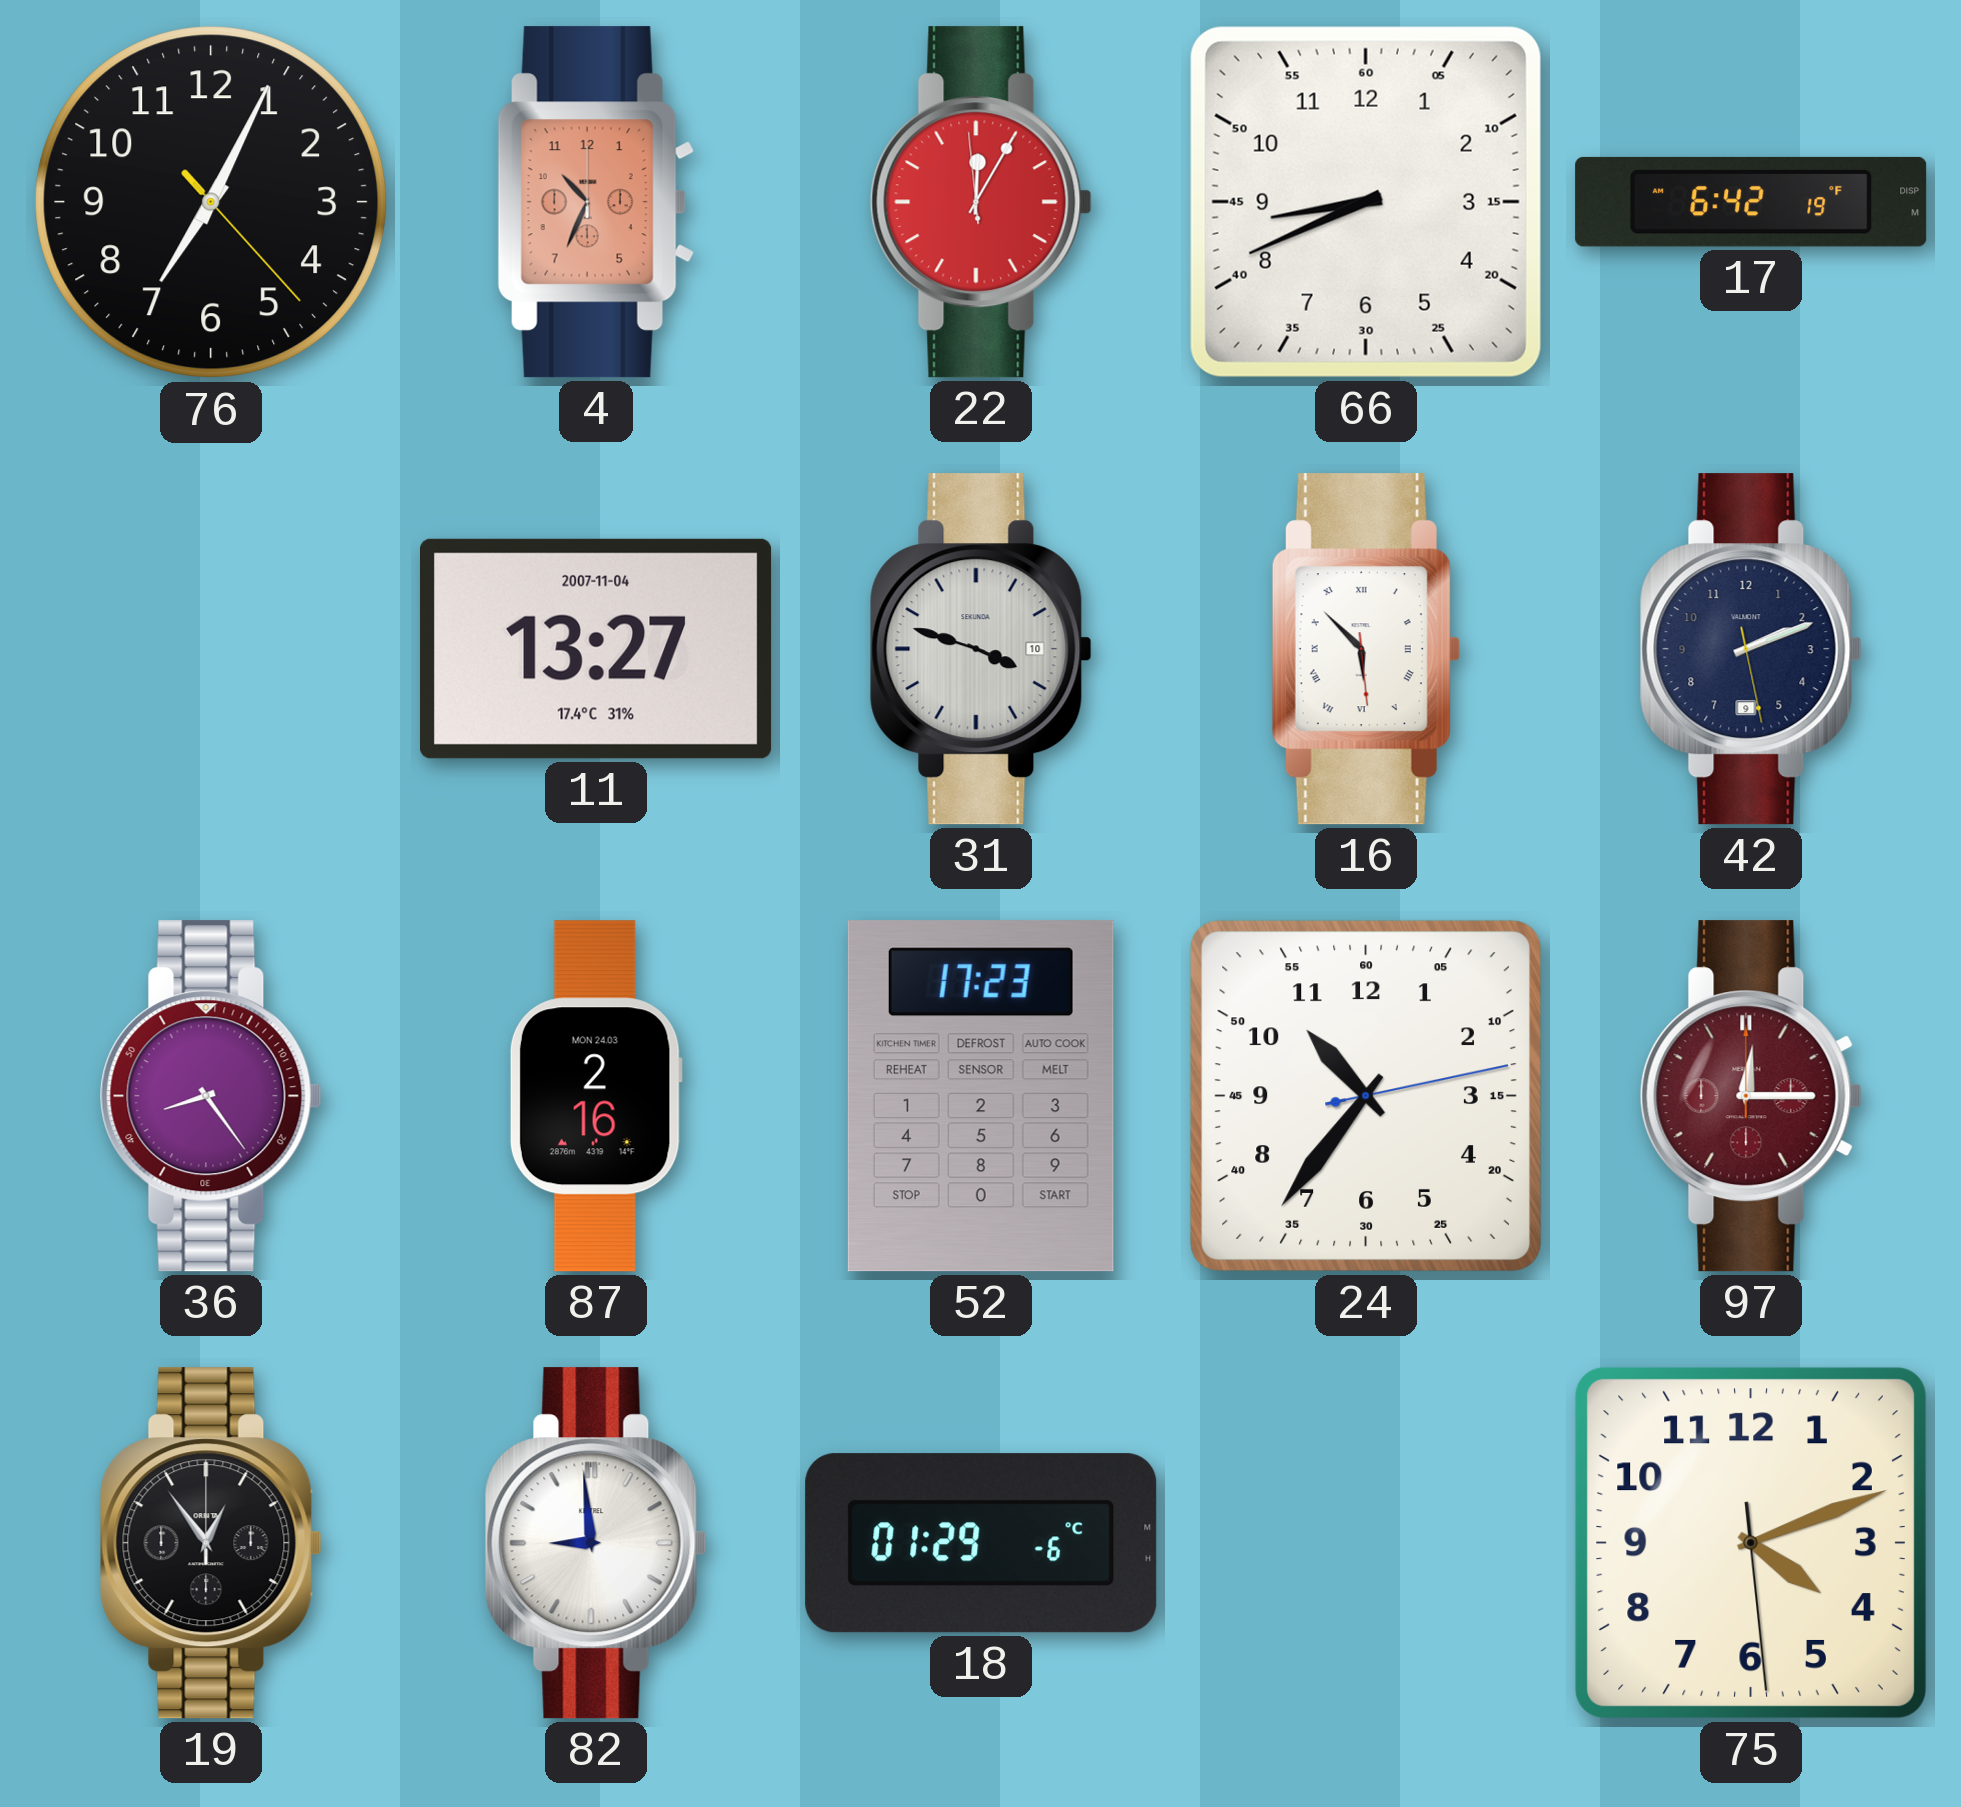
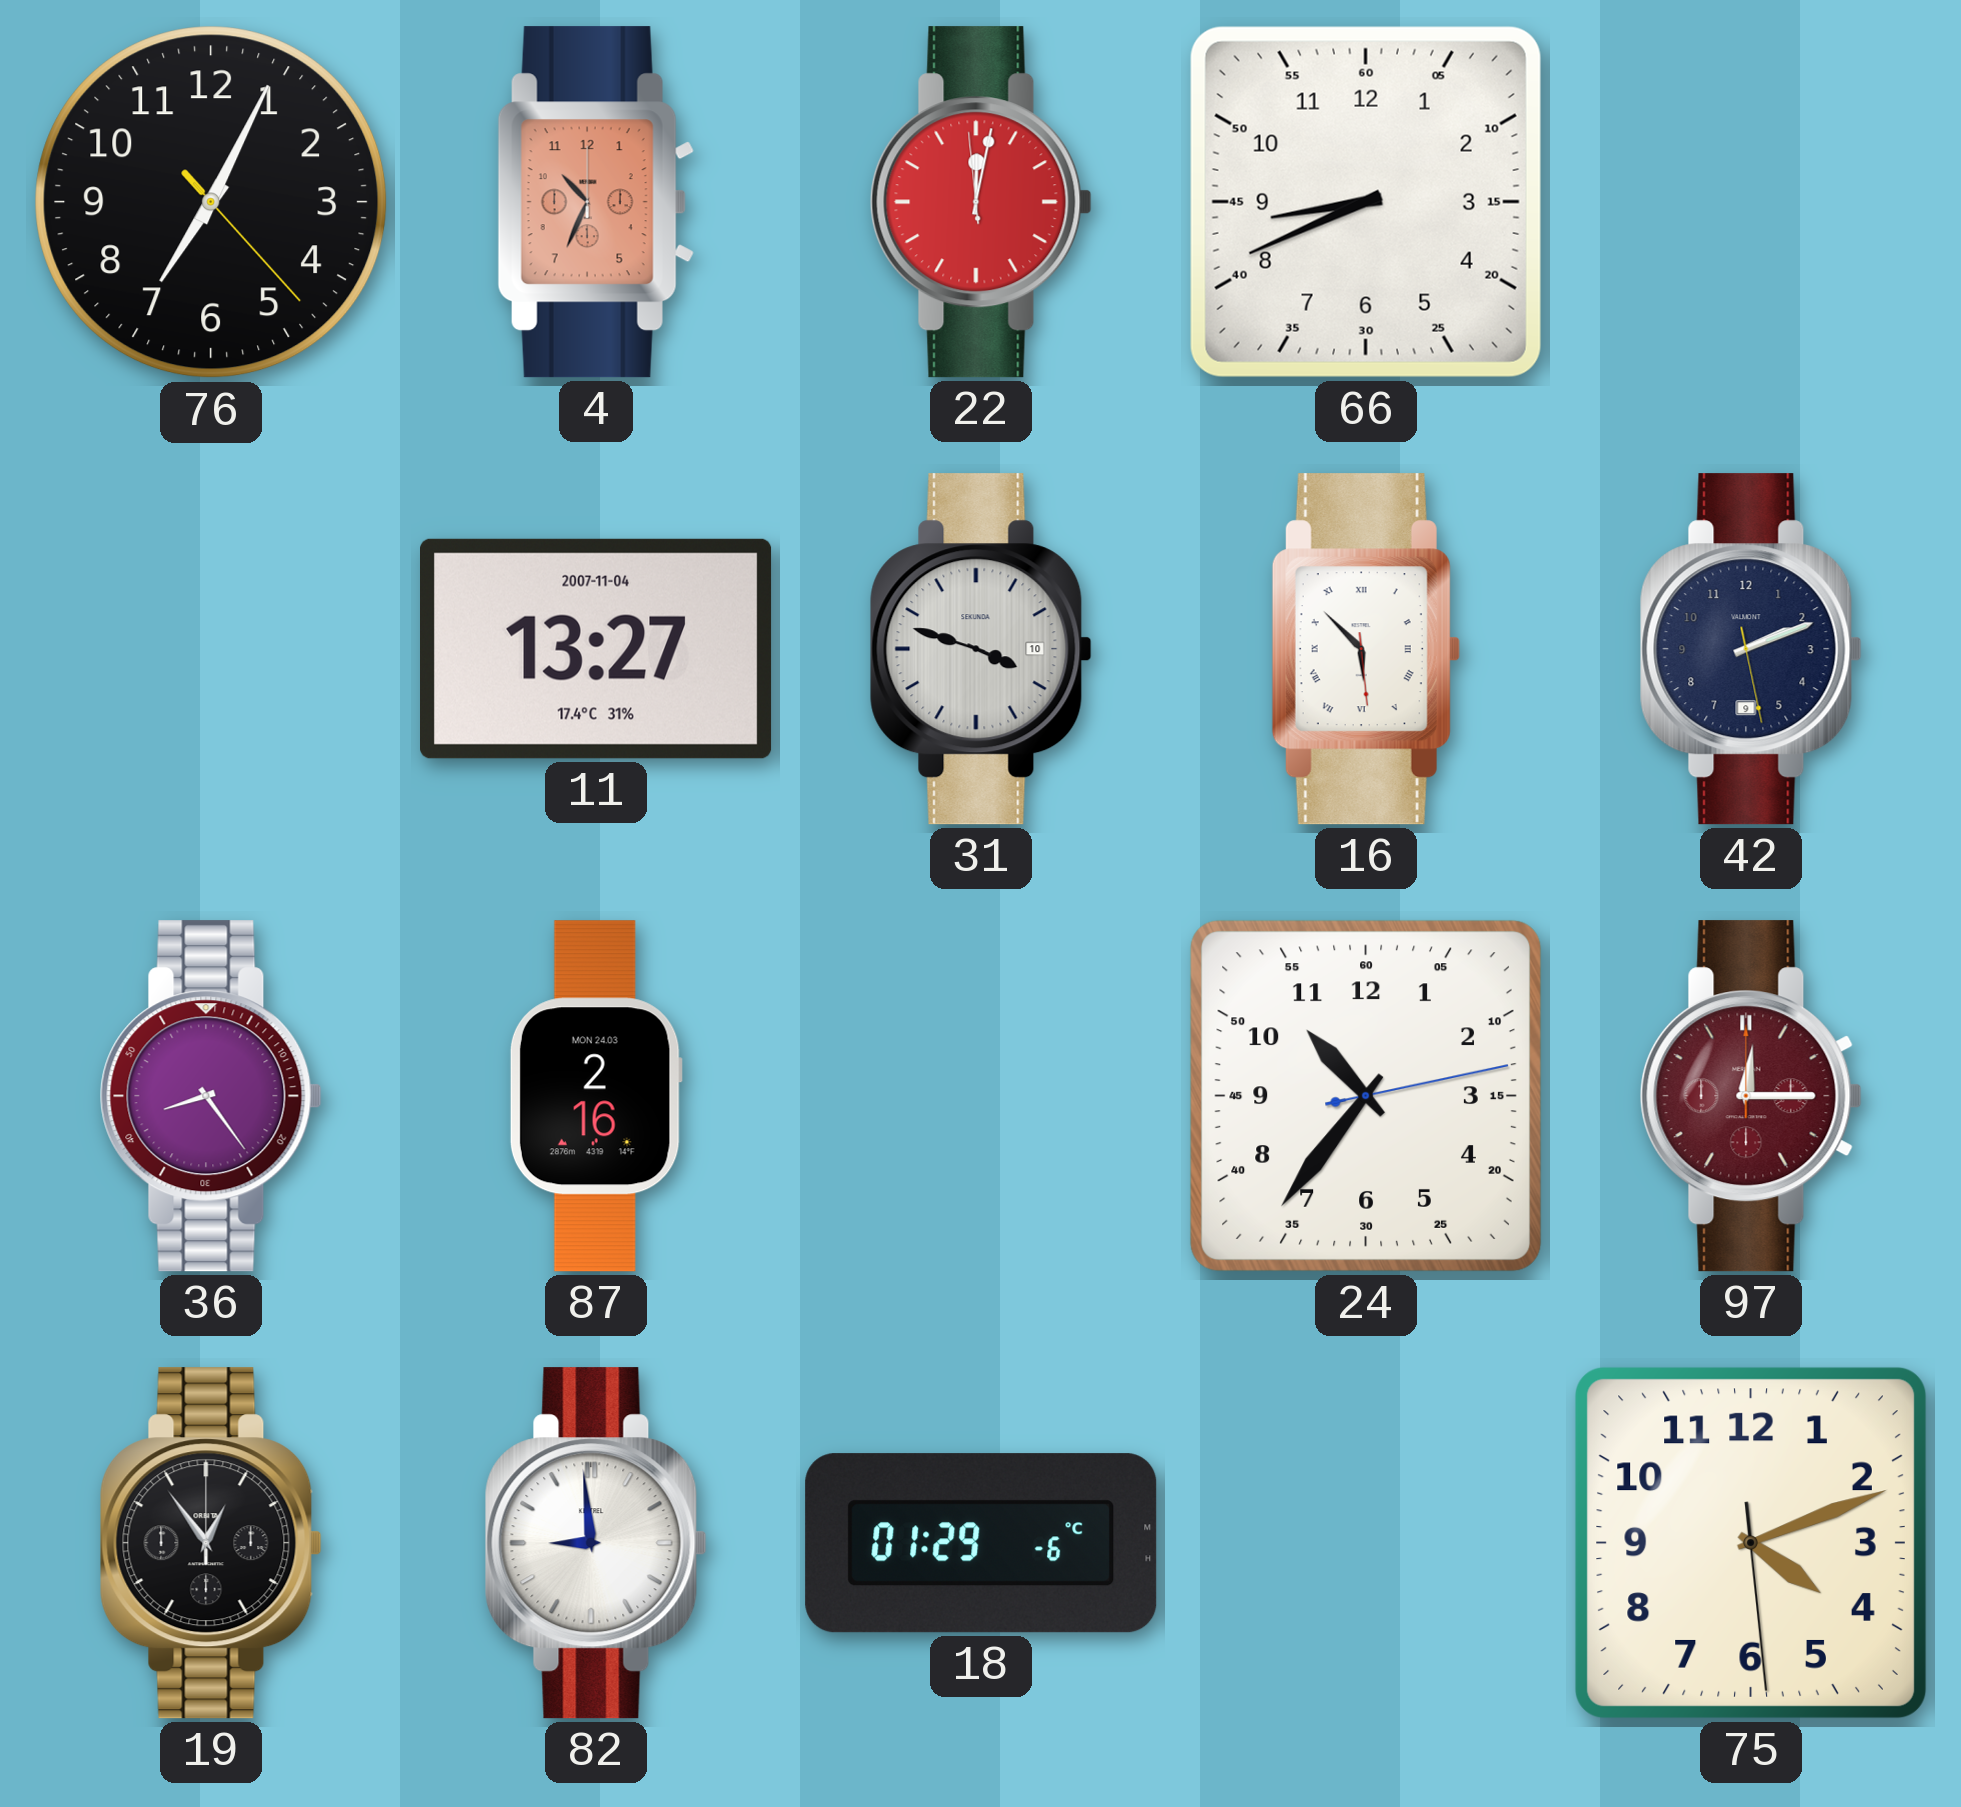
22: 12:04 -> 12:01
17: 6:42 -> none
52: 17:23 -> none
